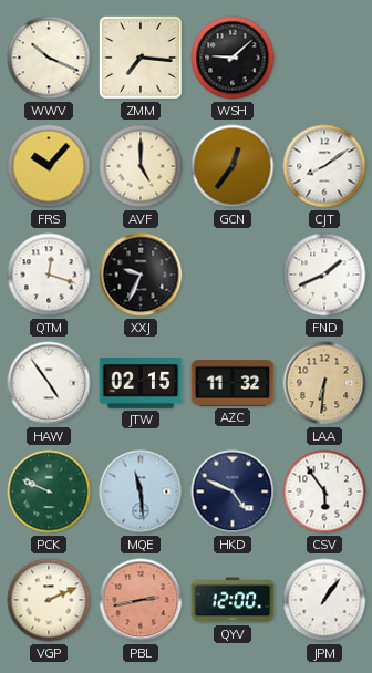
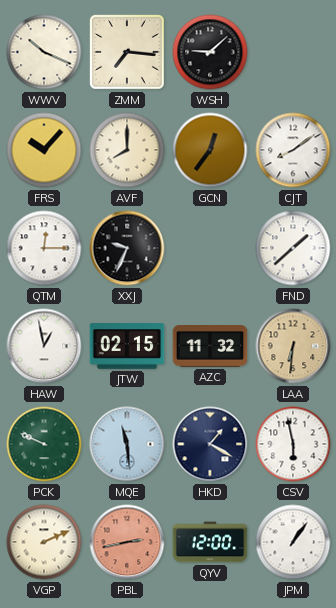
AVF: 5:00 -> 8:00
QTM: 12:18 -> 12:15
FND: 1:41 -> 1:38
HAW: 4:54 -> 12:58
HKD: 4:49 -> 1:20
CSV: 5:54 -> 5:58
